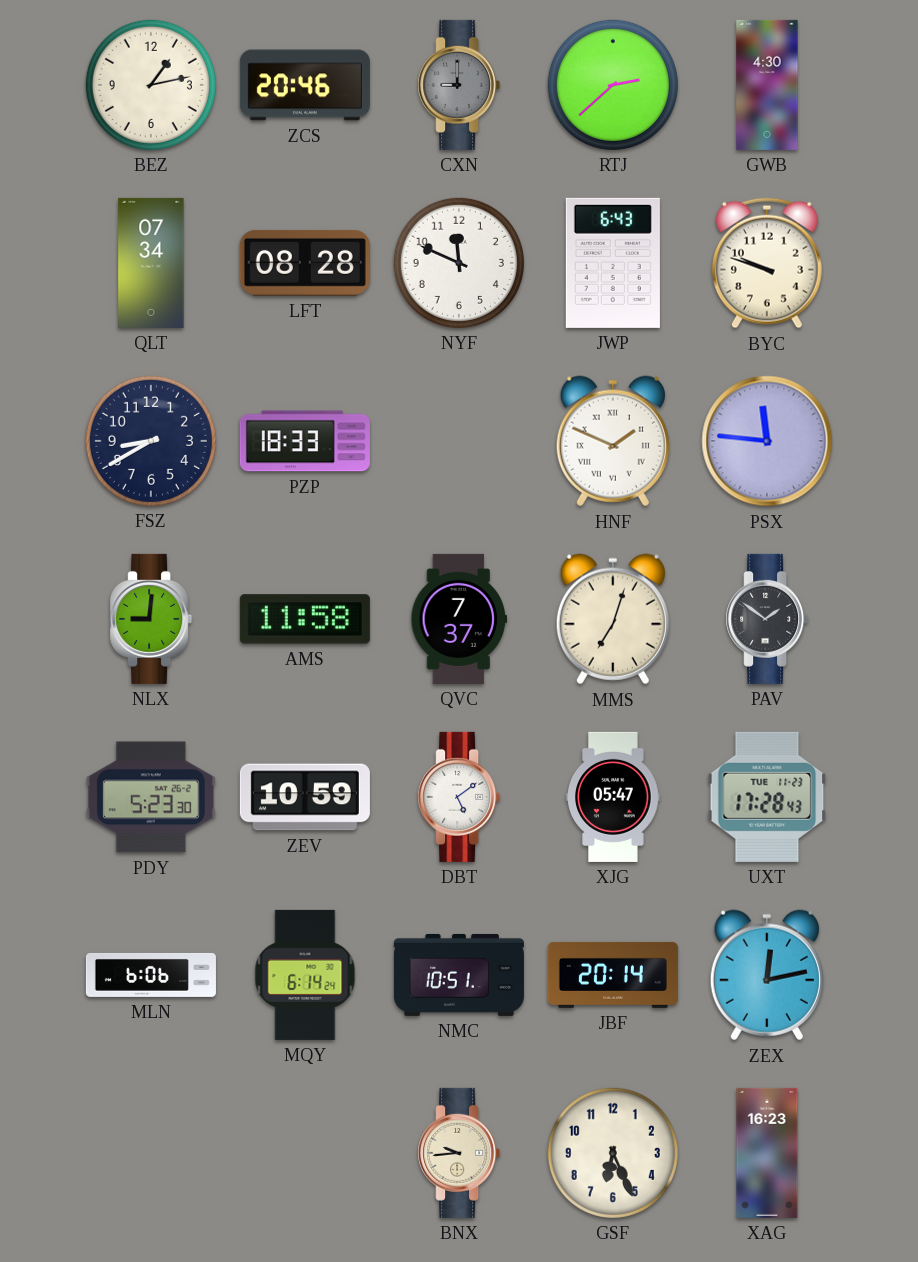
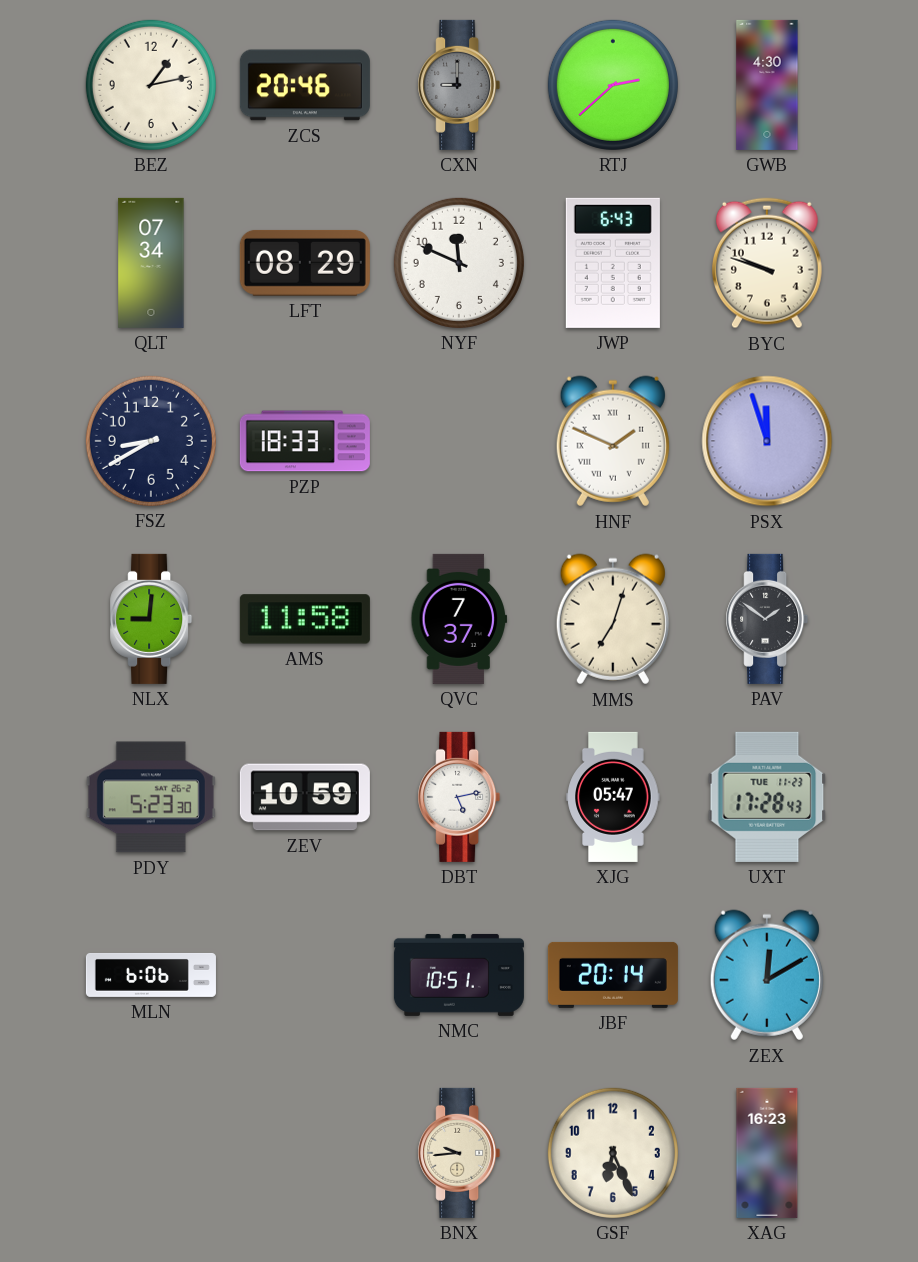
LFT: 08:28 -> 08:29
PSX: 11:46 -> 11:57
DBT: 5:09 -> 5:13
MQY: 6:14 -> none
ZEX: 12:13 -> 12:10
